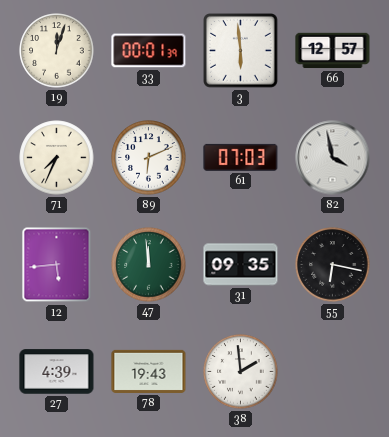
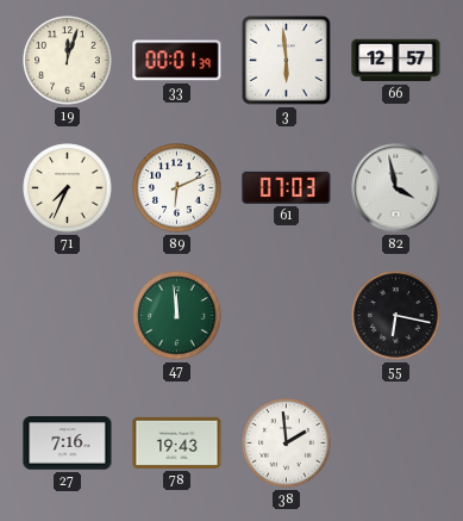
12: 5:44 -> none
31: 09:35 -> none
27: 4:39 -> 7:16
